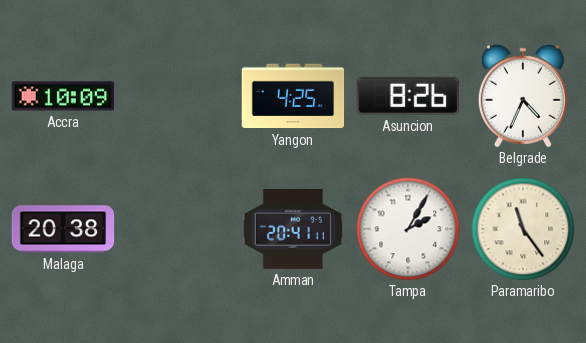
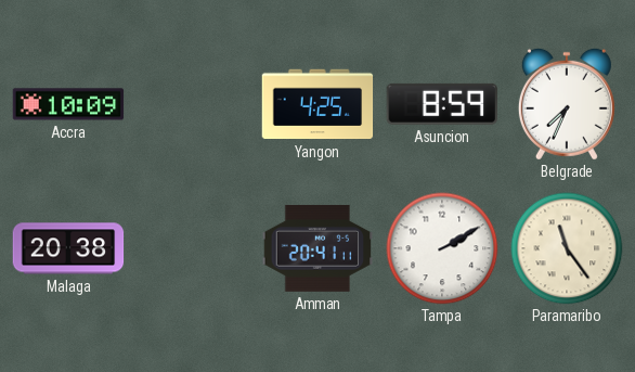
Asuncion: 8:26 -> 8:59
Belgrade: 4:34 -> 7:34
Tampa: 2:05 -> 2:10
